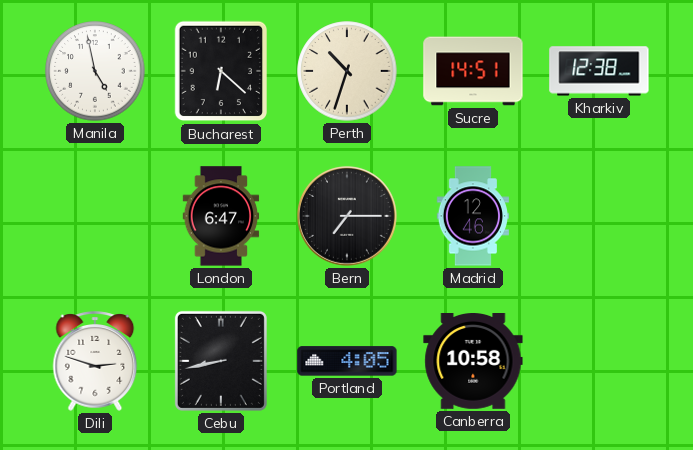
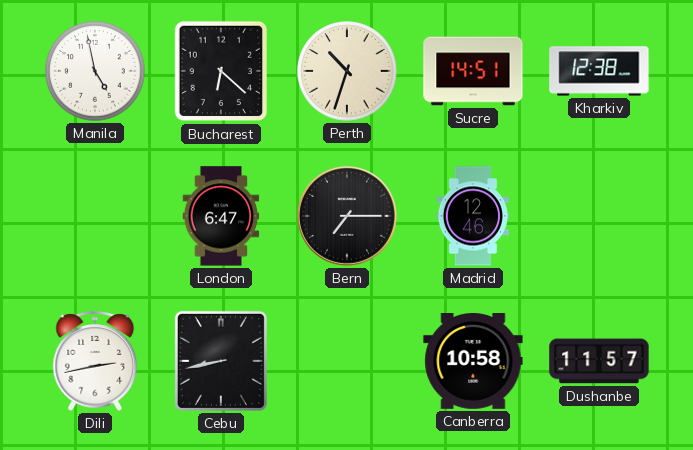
Dili: 2:48 -> 2:43
Portland: 4:05 -> none
Dushanbe: none -> 11:57
